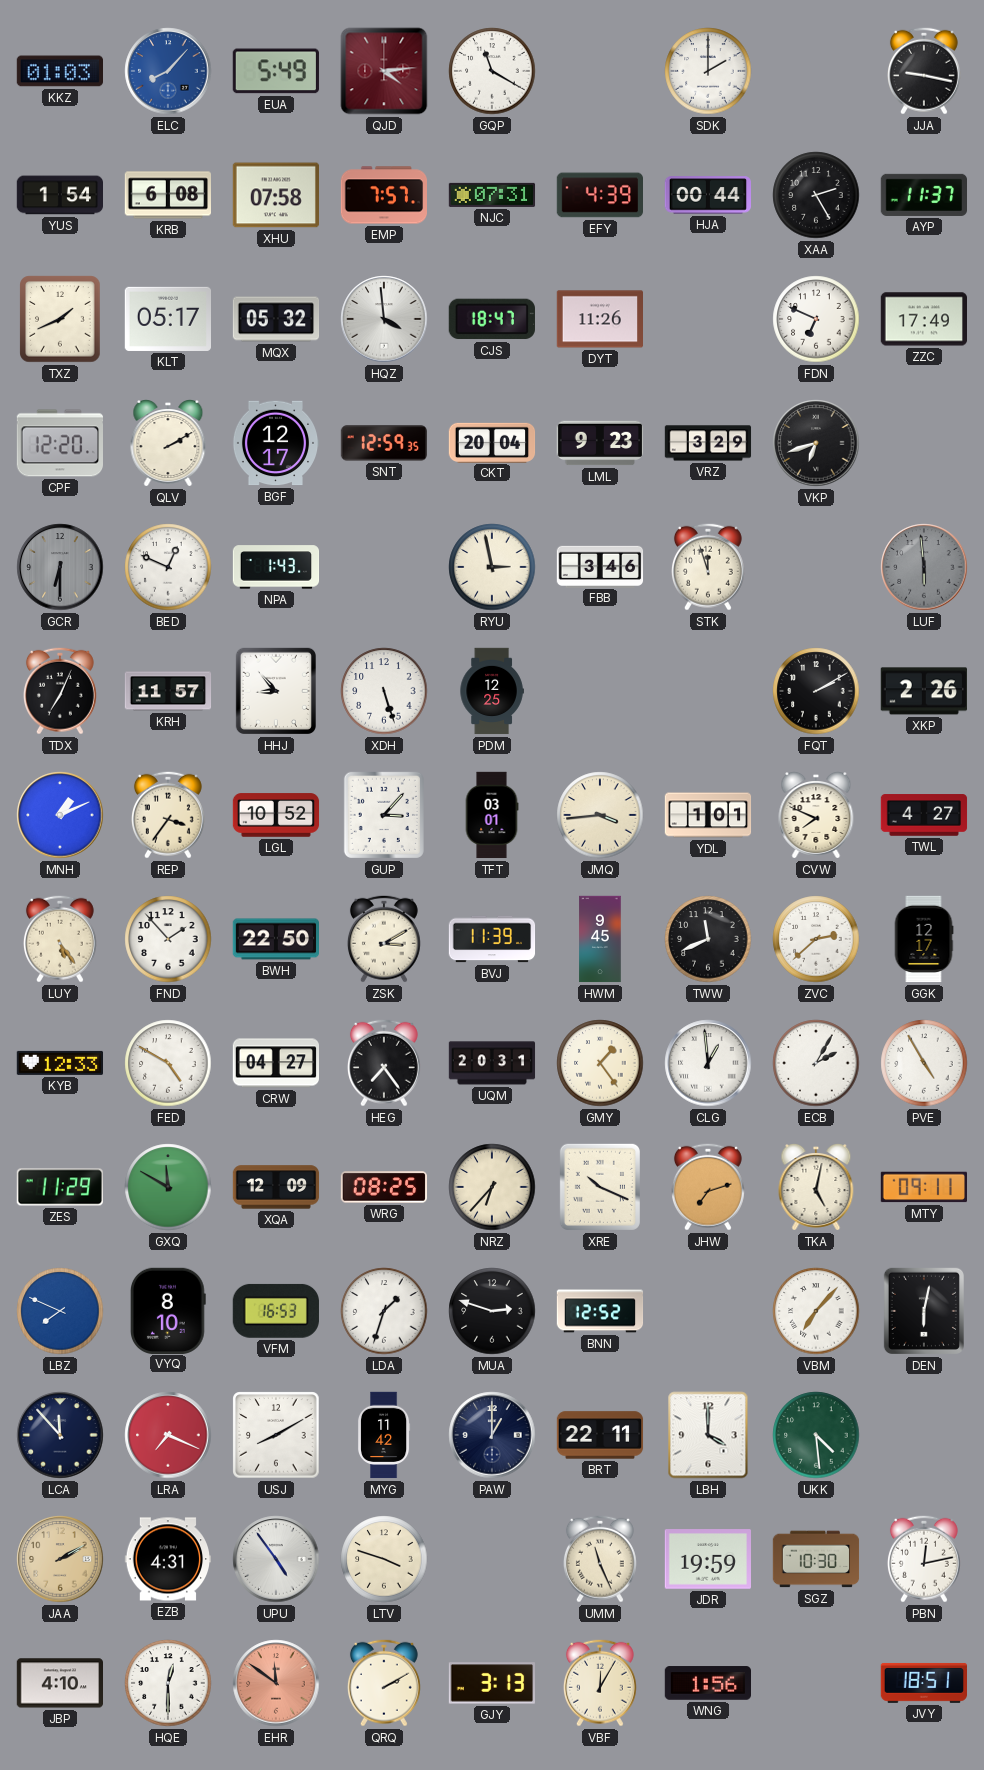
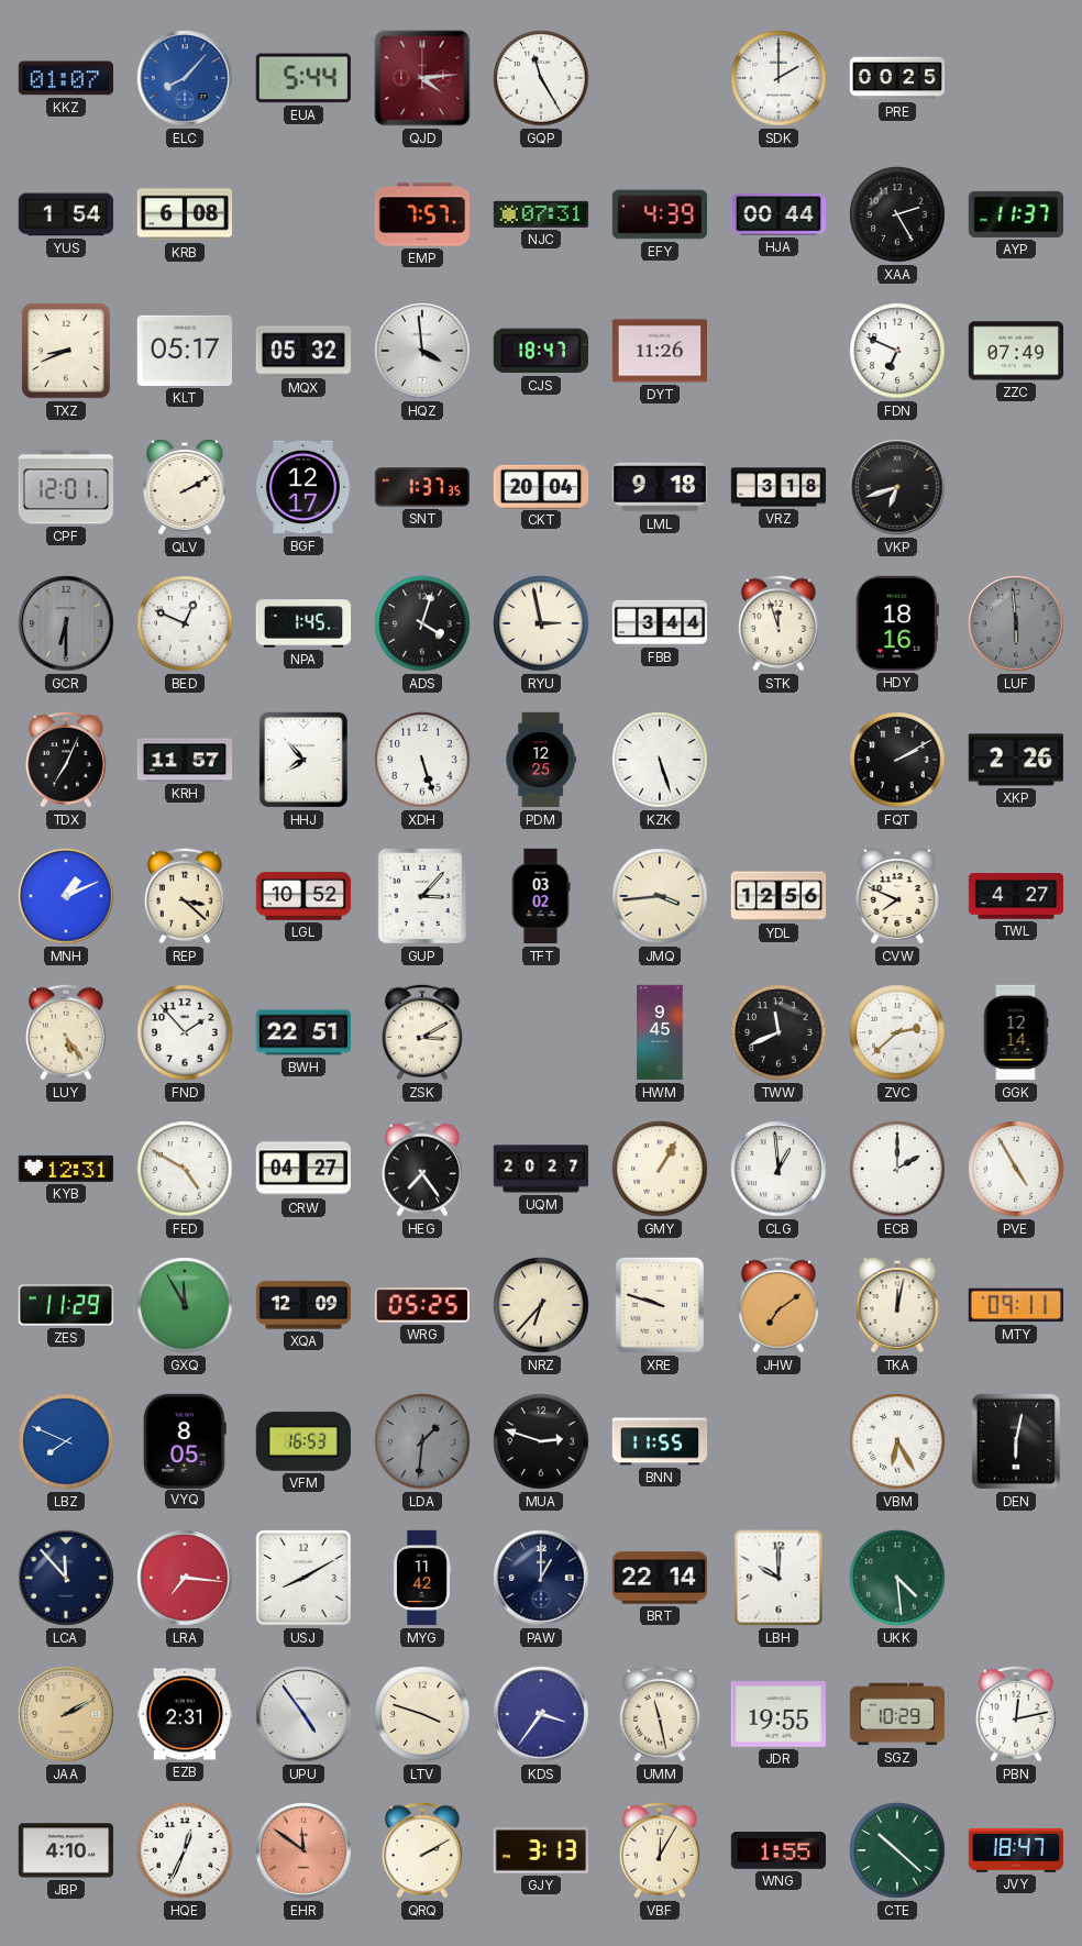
KKZ: 01:03 -> 01:07
EUA: 5:49 -> 5:44
GQP: 11:20 -> 11:25
PRE: none -> 00:25
JJA: 9:17 -> none
XHU: 07:58 -> none
TXZ: 1:41 -> 8:41
ZZC: 17:49 -> 07:49
CPF: 12:20 -> 12:01
SNT: 12:59 -> 1:37
LML: 9:23 -> 9:18
VRZ: 3:29 -> 3:18
NPA: 1:43 -> 1:45
ADS: none -> 4:03
FBB: 3:46 -> 3:44
HDY: none -> 18:16
HHJ: 8:53 -> 7:53
KZK: none -> 5:27
REP: 3:36 -> 3:22
TFT: 03:01 -> 03:02
YDL: 1:01 -> 12:56
BWH: 22:50 -> 22:51
BVJ: 11:39 -> none
GGK: 12:17 -> 12:14
KYB: 12:33 -> 12:31
UQM: 20:31 -> 20:27
GMY: 1:24 -> 1:05
ECB: 2:05 -> 2:00
GXQ: 11:50 -> 11:55
WRG: 08:25 -> 05:25
XRE: 10:19 -> 9:48
JHW: 7:12 -> 7:09
TKA: 5:02 -> 12:02
VYQ: 8:10 -> 8:05
LDA: 1:33 -> 1:31
LDA dial: white -> grey
BNN: 12:52 -> 11:55
VBM: 7:07 -> 6:25
LRA: 7:19 -> 7:16
BRT: 22:11 -> 22:14
LBH: 4:00 -> 10:00
EZB: 4:31 -> 2:31
KDS: none -> 3:36
UMM: 11:26 -> 11:28
JDR: 19:59 -> 19:55
SGZ: 10:30 -> 10:29
HQE: 12:30 -> 12:34
WNG: 1:56 -> 1:55
CTE: none -> 10:22
JVY: 18:51 -> 18:47
